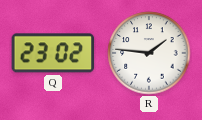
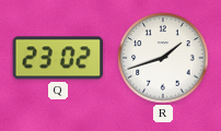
R: 1:46 -> 1:42
